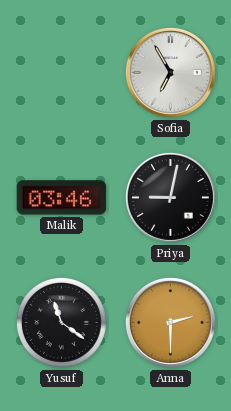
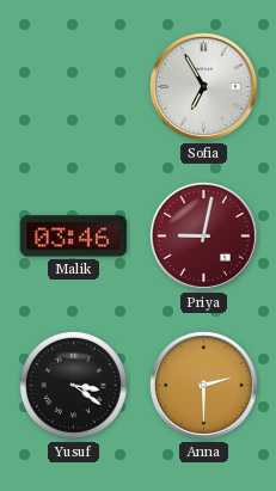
Priya dial: black -> burgundy
Yusuf: 11:21 -> 3:21
